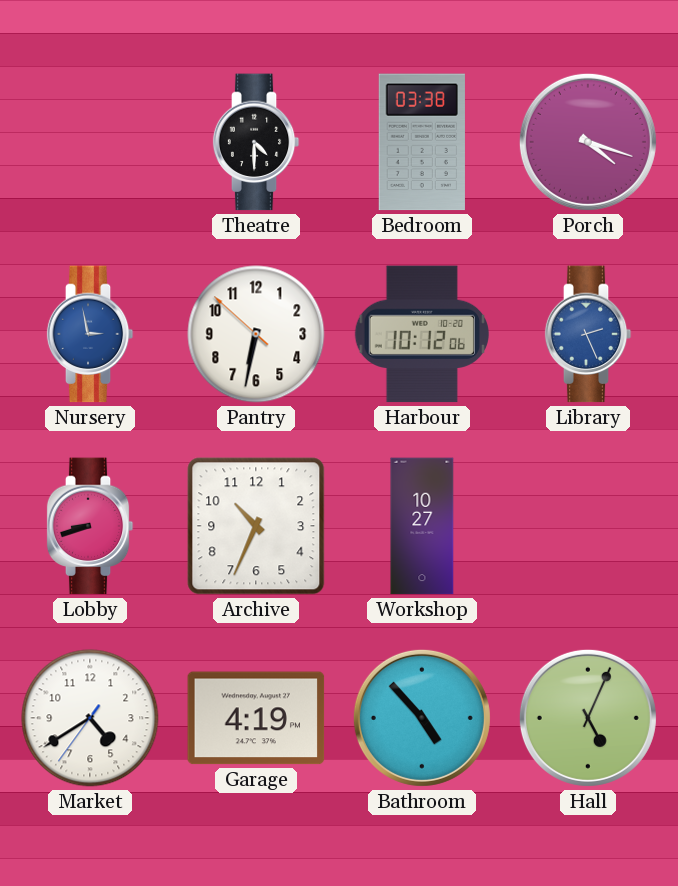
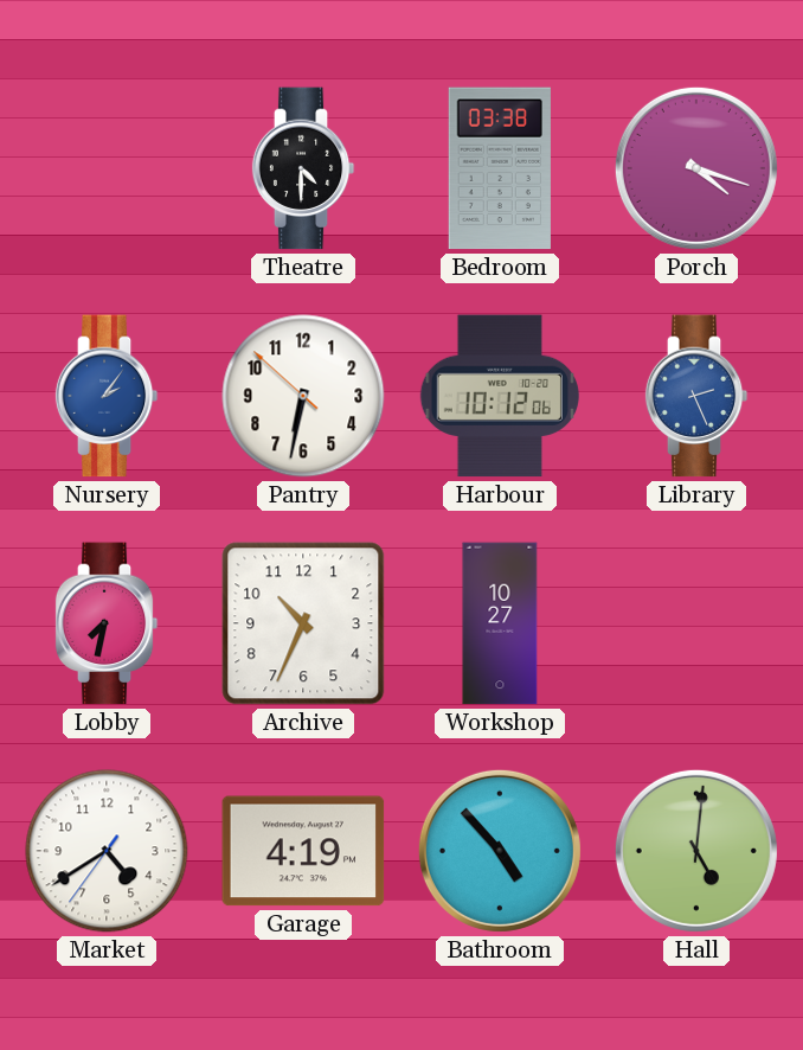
Nursery: 2:58 -> 2:06
Lobby: 8:42 -> 7:32
Hall: 5:04 -> 5:01
